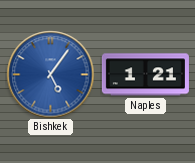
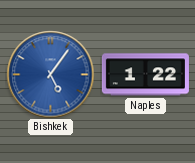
Naples: 1:21 -> 1:22
